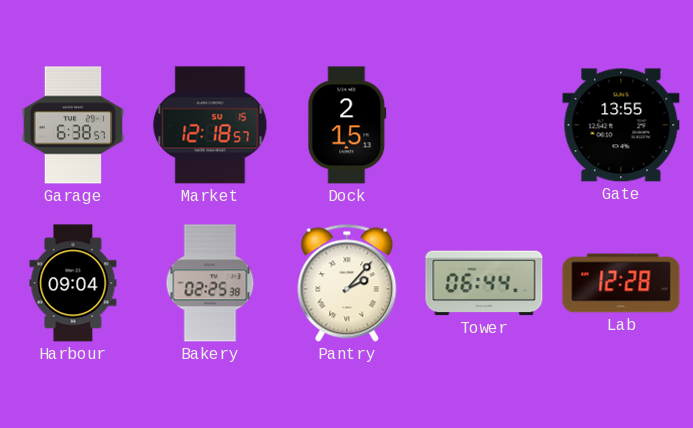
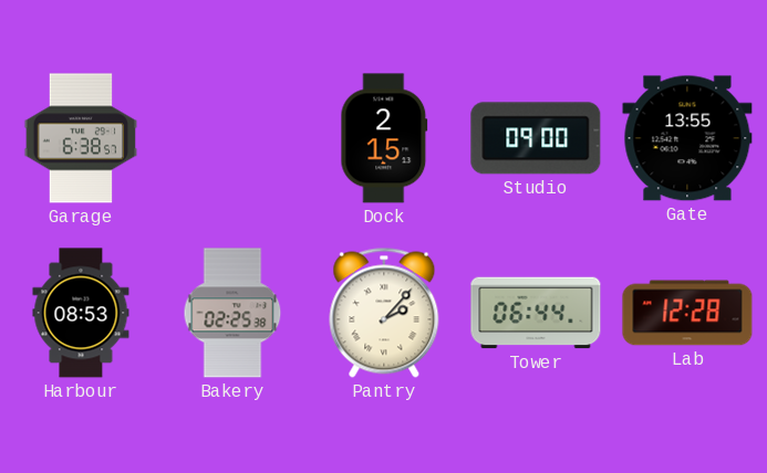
Market: 12:18 -> none
Studio: none -> 09:00
Harbour: 09:04 -> 08:53
